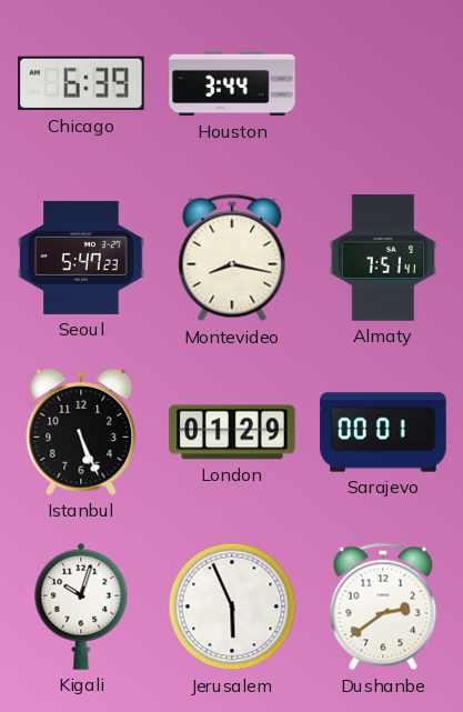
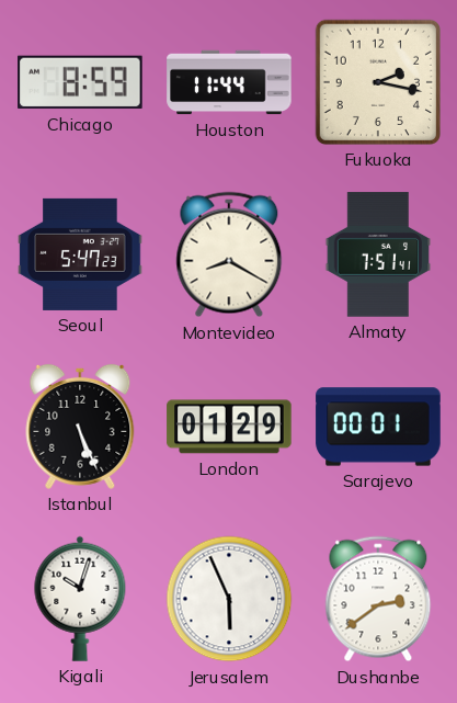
Chicago: 6:39 -> 8:59
Houston: 3:44 -> 11:44
Fukuoka: none -> 2:17
Montevideo: 8:17 -> 8:20
